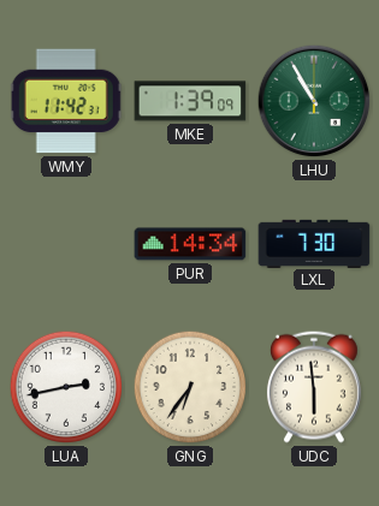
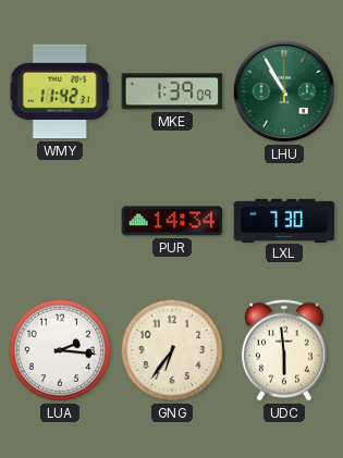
LUA: 2:43 -> 2:16
